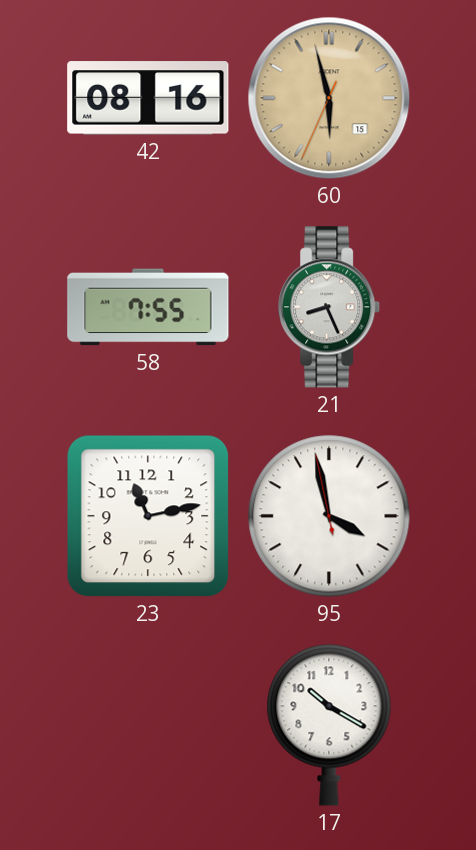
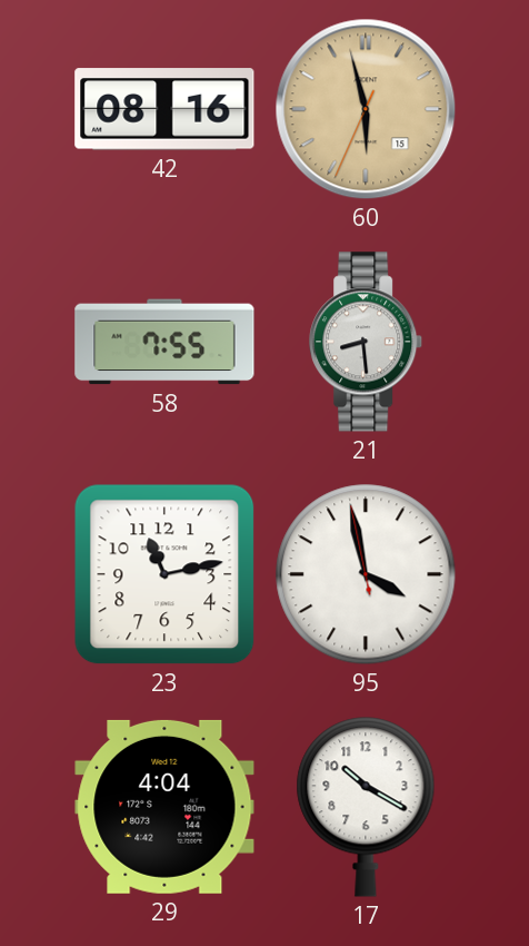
21: 8:26 -> 8:29
29: none -> 4:04
